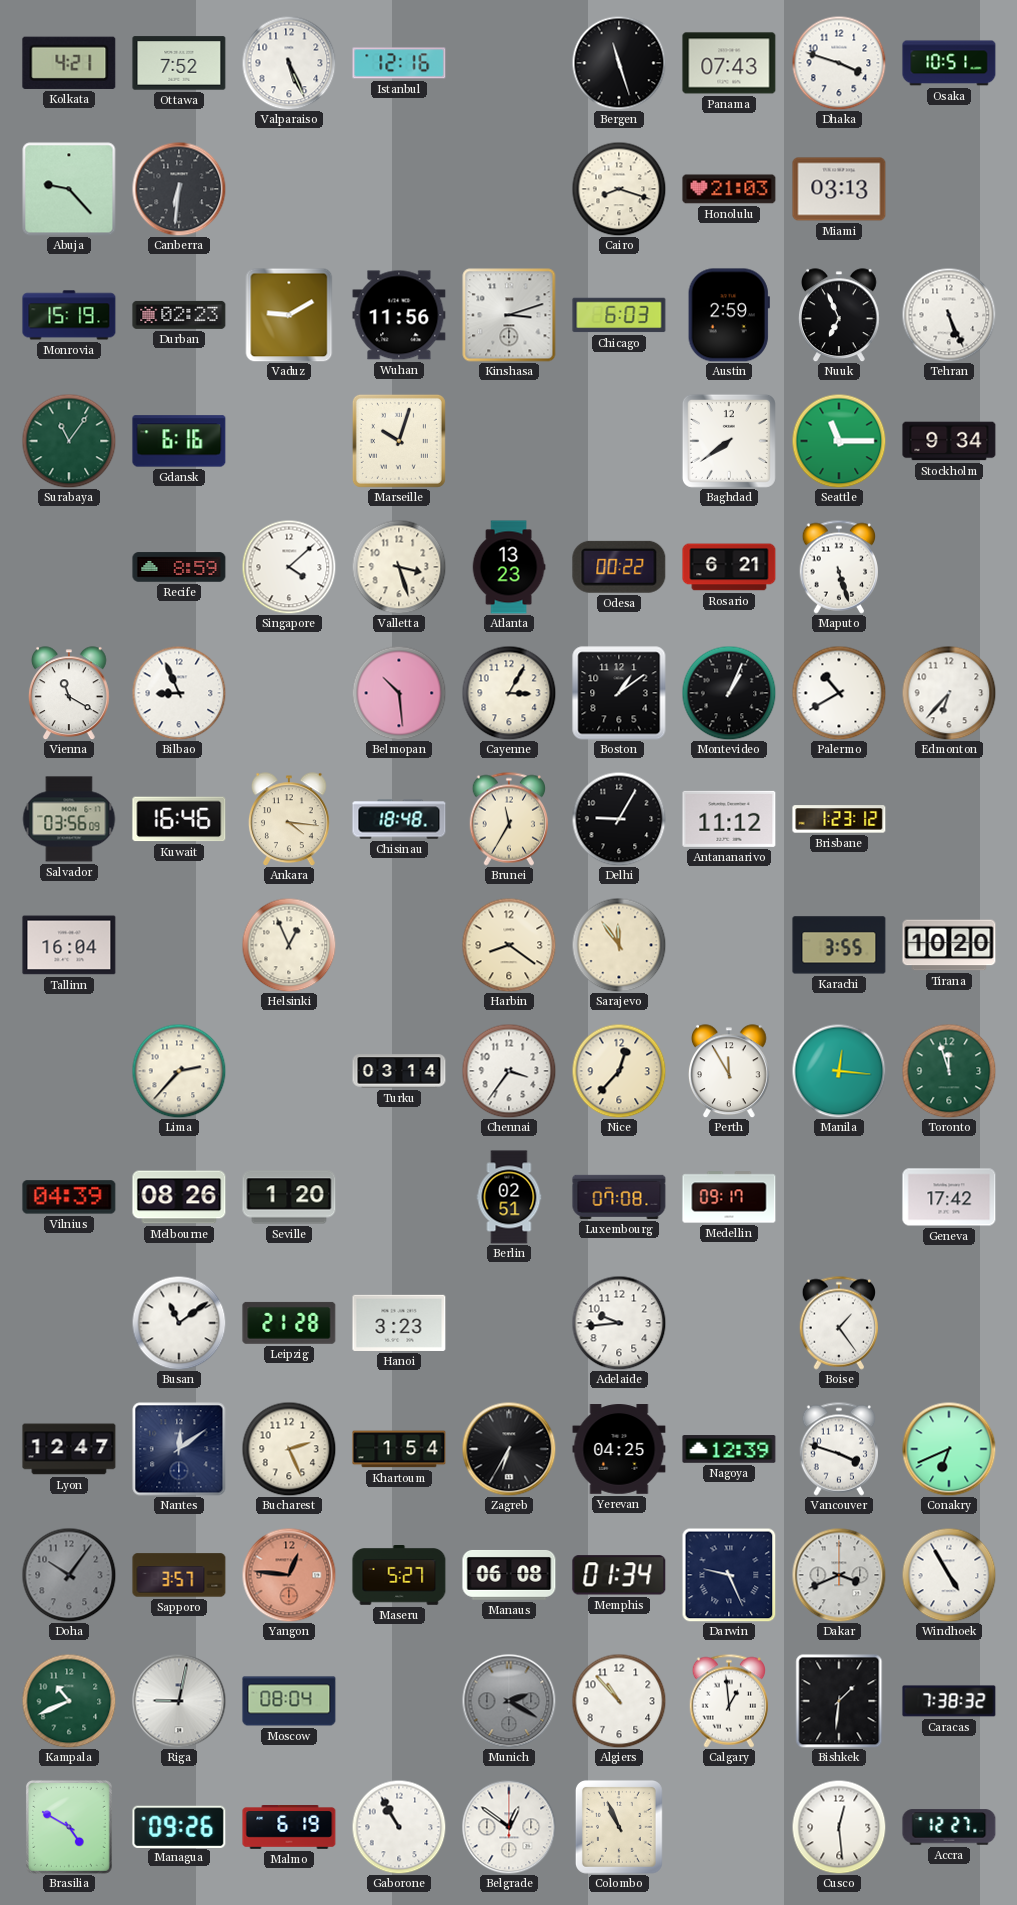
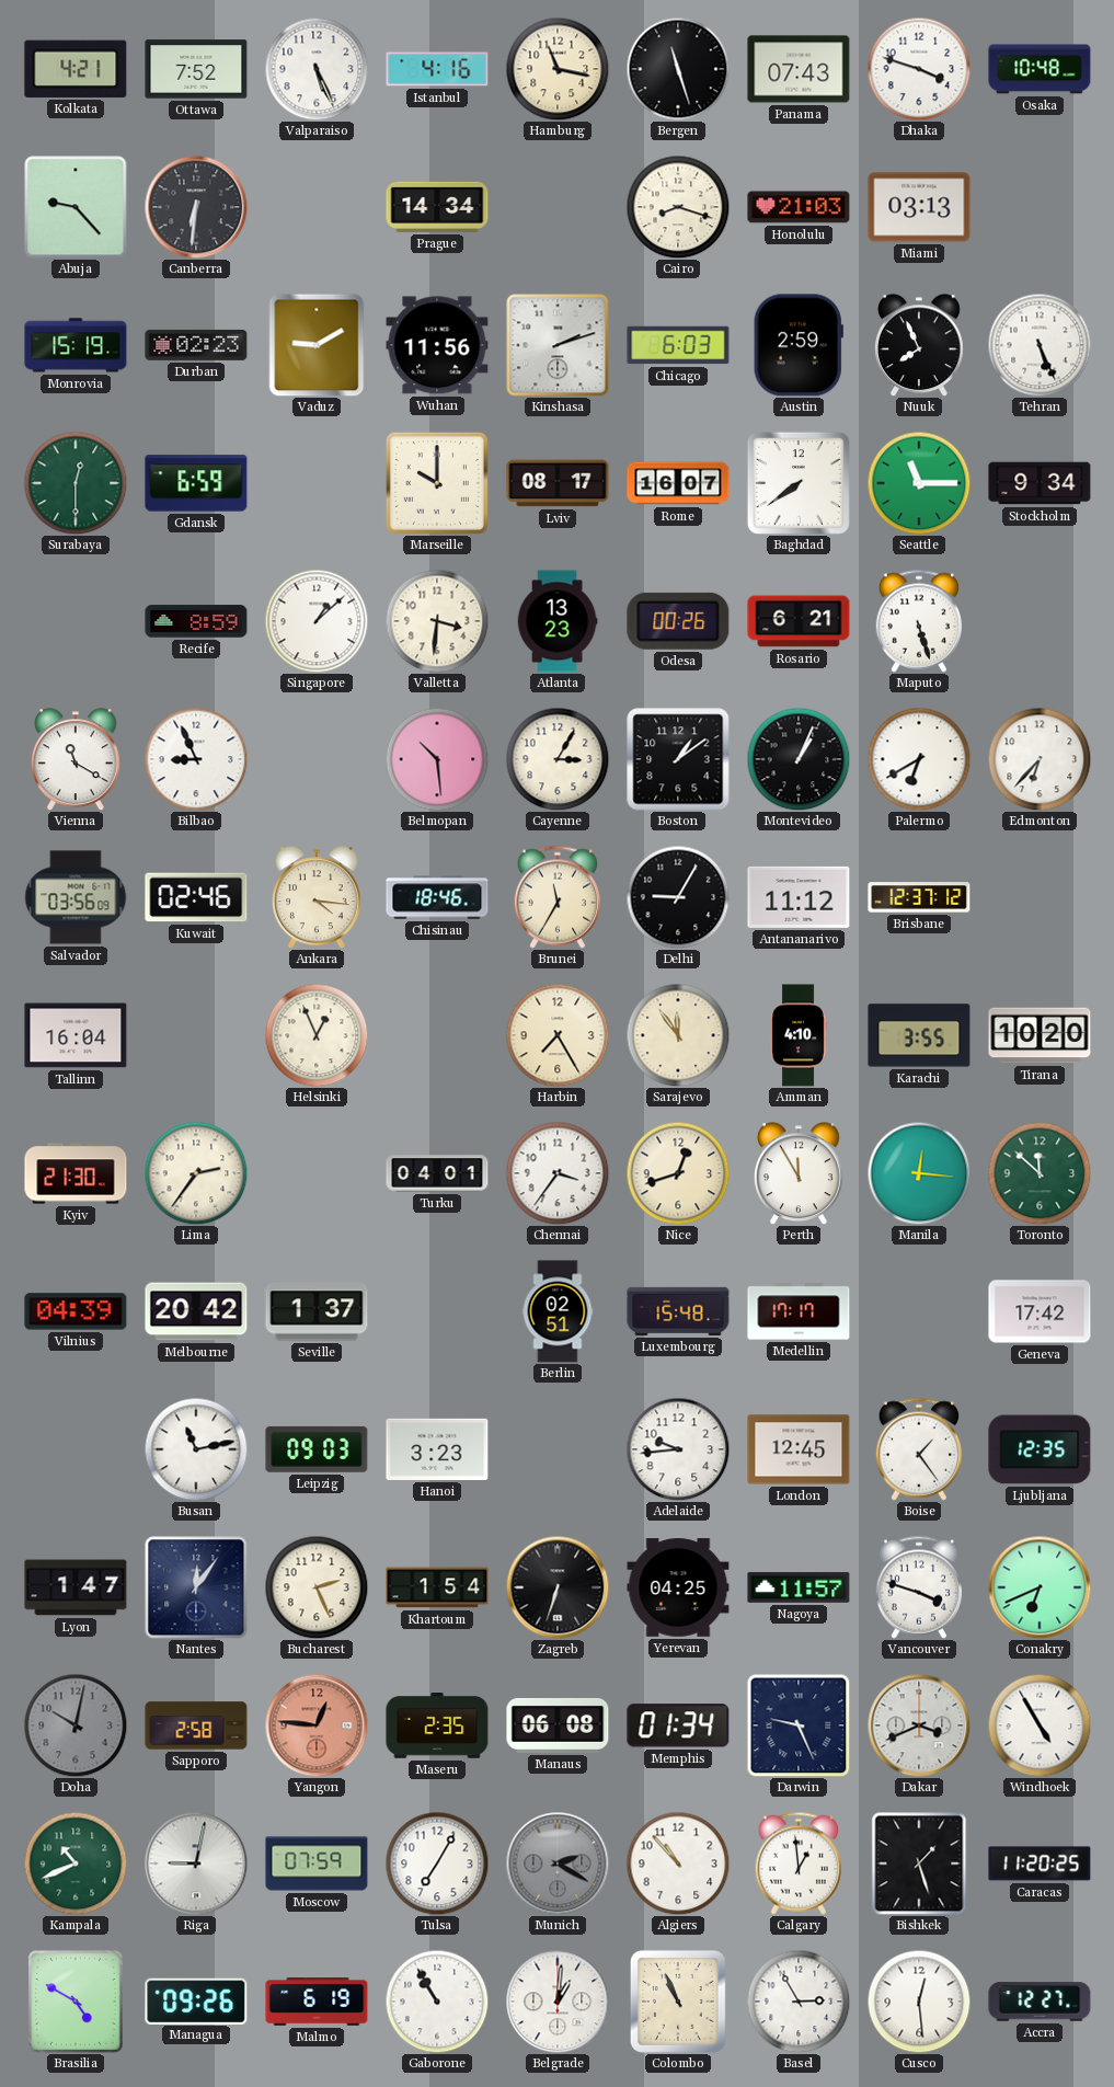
Istanbul: 12:16 -> 4:16
Hamburg: none -> 11:17
Osaka: 10:51 -> 10:48
Prague: none -> 14:34
Kinshasa: 3:12 -> 2:12
Nuuk: 6:56 -> 7:56
Surabaya: 11:06 -> 12:30
Gdansk: 6:16 -> 6:59
Marseille: 10:03 -> 10:00
Lviv: none -> 08:17
Rome: none -> 16:07
Singapore: 4:08 -> 1:08
Valletta: 3:27 -> 3:31
Odesa: 00:22 -> 00:26
Palermo: 10:40 -> 6:40
Kuwait: 16:46 -> 02:46
Chisinau: 18:48 -> 18:46
Brisbane: 1:23 -> 12:37
Harbin: 8:21 -> 7:25
Amman: none -> 4:10
Kyiv: none -> 21:30
Lima: 2:37 -> 2:36
Turku: 03:14 -> 04:01
Nice: 12:37 -> 12:42
Toronto: 11:57 -> 11:52
Melbourne: 08:26 -> 20:42
Seville: 1:20 -> 1:37
Luxembourg: 07:08 -> 15:48
Medellin: 09:17 -> 17:17
Busan: 11:09 -> 11:13
Leipzig: 21:28 -> 09:03
London: none -> 12:45
Ljubljana: none -> 12:35
Lyon: 12:47 -> 1:47
Nantes: 12:09 -> 12:06
Zagreb: 6:35 -> 6:33
Nagoya: 12:39 -> 11:57
Doha: 10:06 -> 10:02
Sapporo: 3:57 -> 2:58
Maseru: 5:27 -> 2:35
Moscow: 08:04 -> 07:59
Tulsa: none -> 7:05
Bishkek: 1:31 -> 1:27
Caracas: 7:38 -> 11:20
Belgrade: 12:51 -> 1:01
Basel: none -> 2:55
